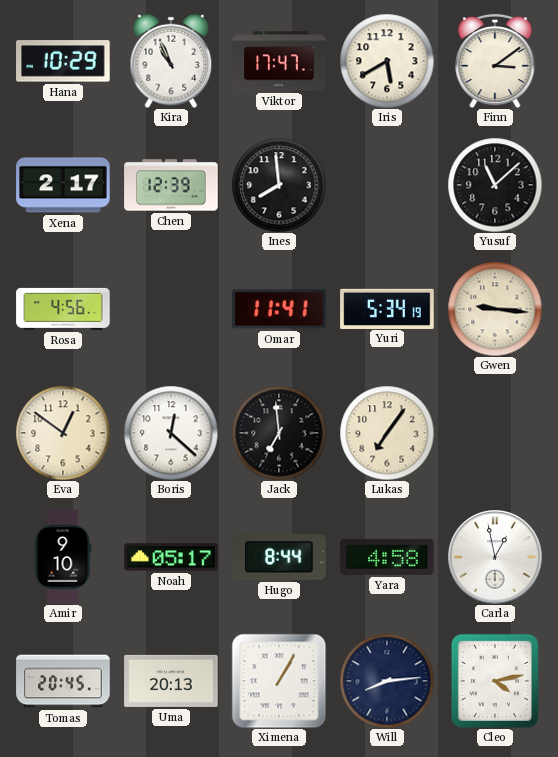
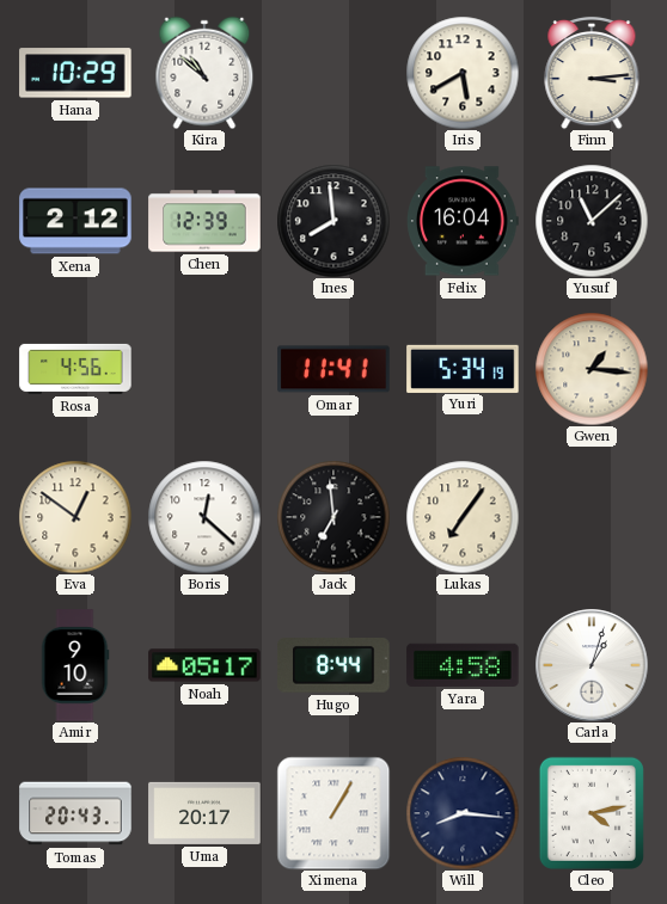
Kira: 10:56 -> 10:52
Viktor: 17:47 -> none
Finn: 3:09 -> 3:14
Xena: 2:17 -> 2:12
Felix: none -> 16:04
Gwen: 9:16 -> 1:16
Carla: 12:58 -> 1:03
Tomas: 20:45 -> 20:43
Uma: 20:13 -> 20:17
Will: 8:14 -> 8:16
